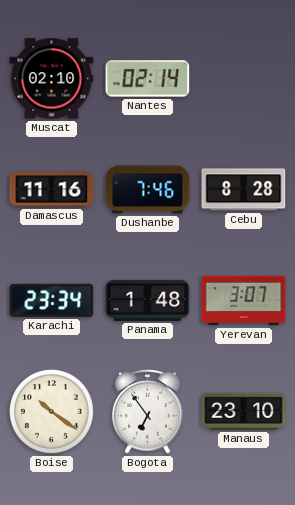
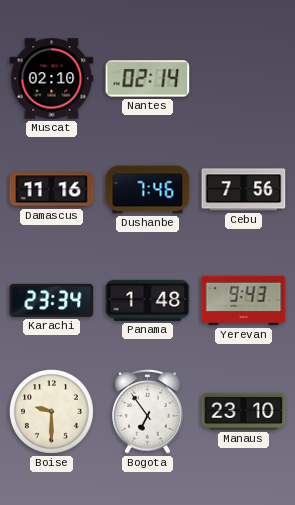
Cebu: 8:28 -> 7:56
Yerevan: 3:07 -> 9:43
Boise: 10:21 -> 9:30
